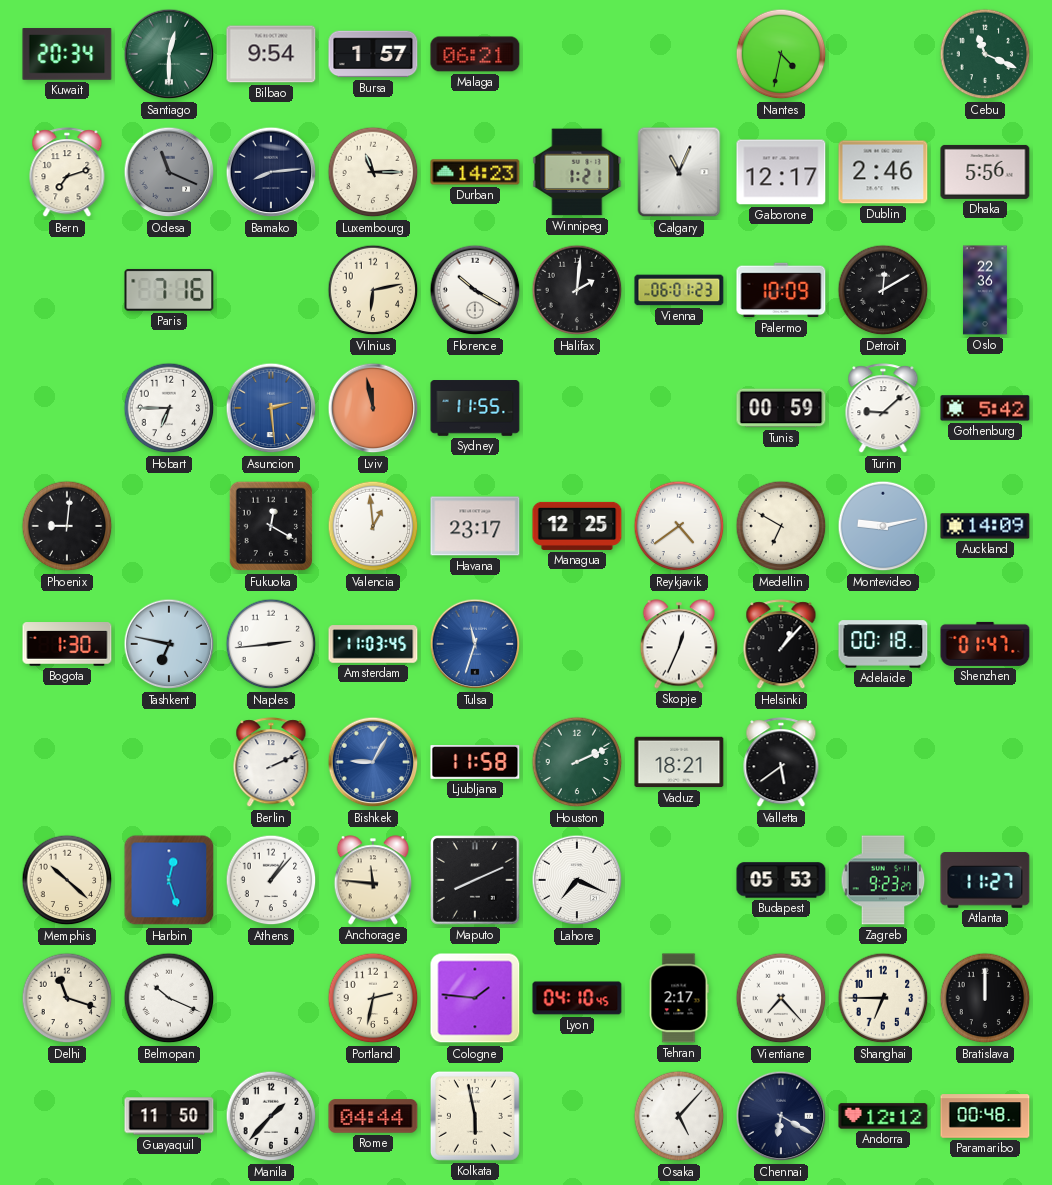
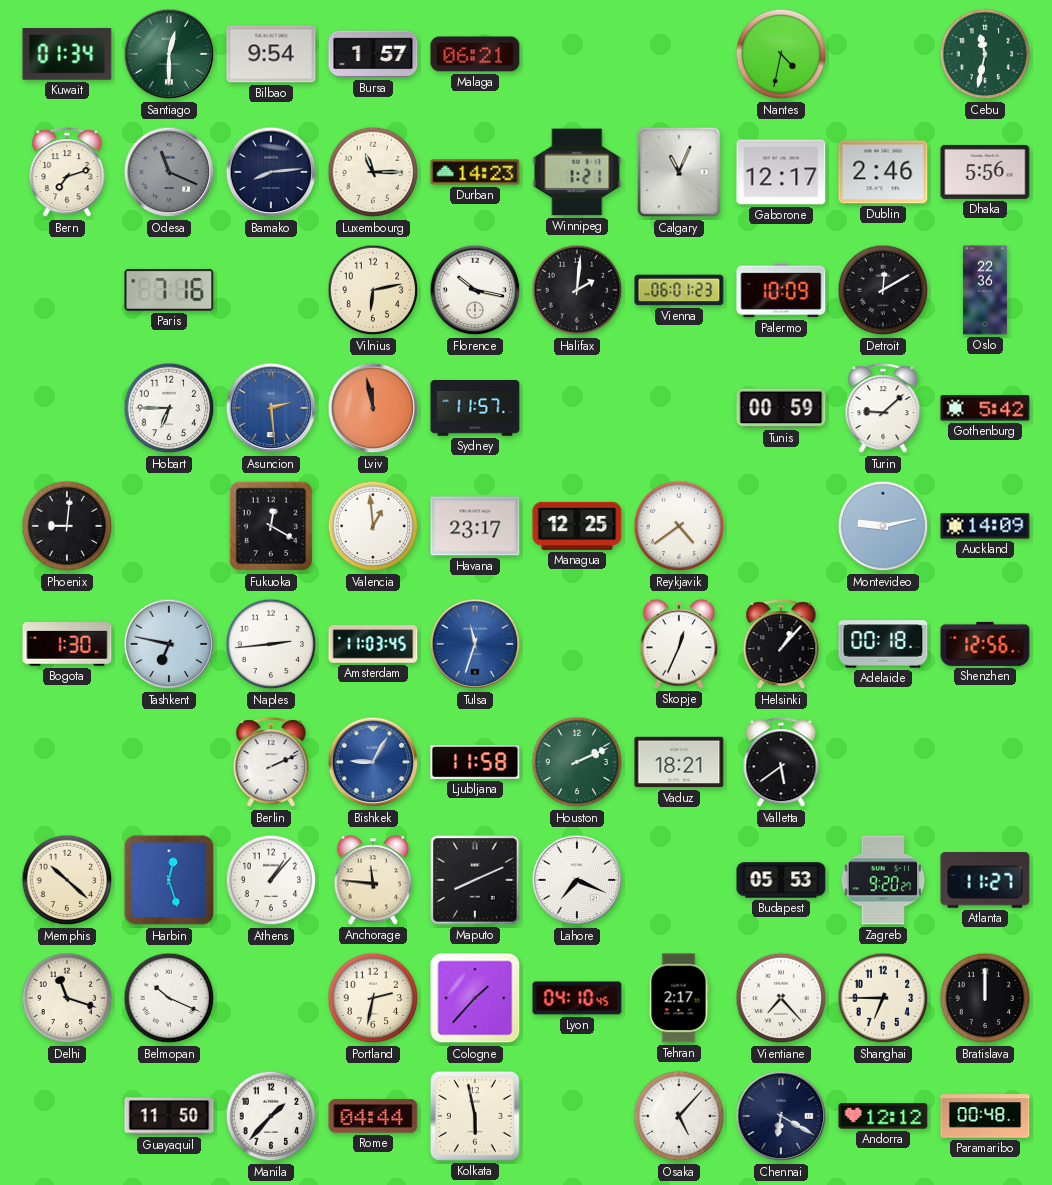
Kuwait: 20:34 -> 01:34
Cebu: 11:19 -> 11:32
Florence: 10:20 -> 10:17
Sydney: 11:55 -> 11:57
Medellin: 6:50 -> none
Shenzhen: 01:47 -> 12:56
Zagreb: 9:23 -> 9:20
Cologne: 1:46 -> 1:37
